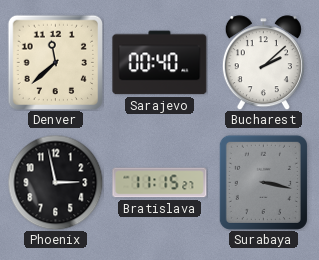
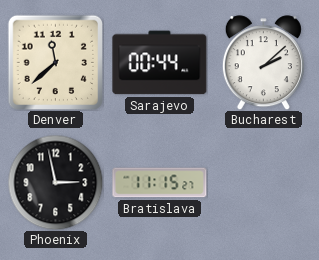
Sarajevo: 00:40 -> 00:44
Surabaya: 3:17 -> none
